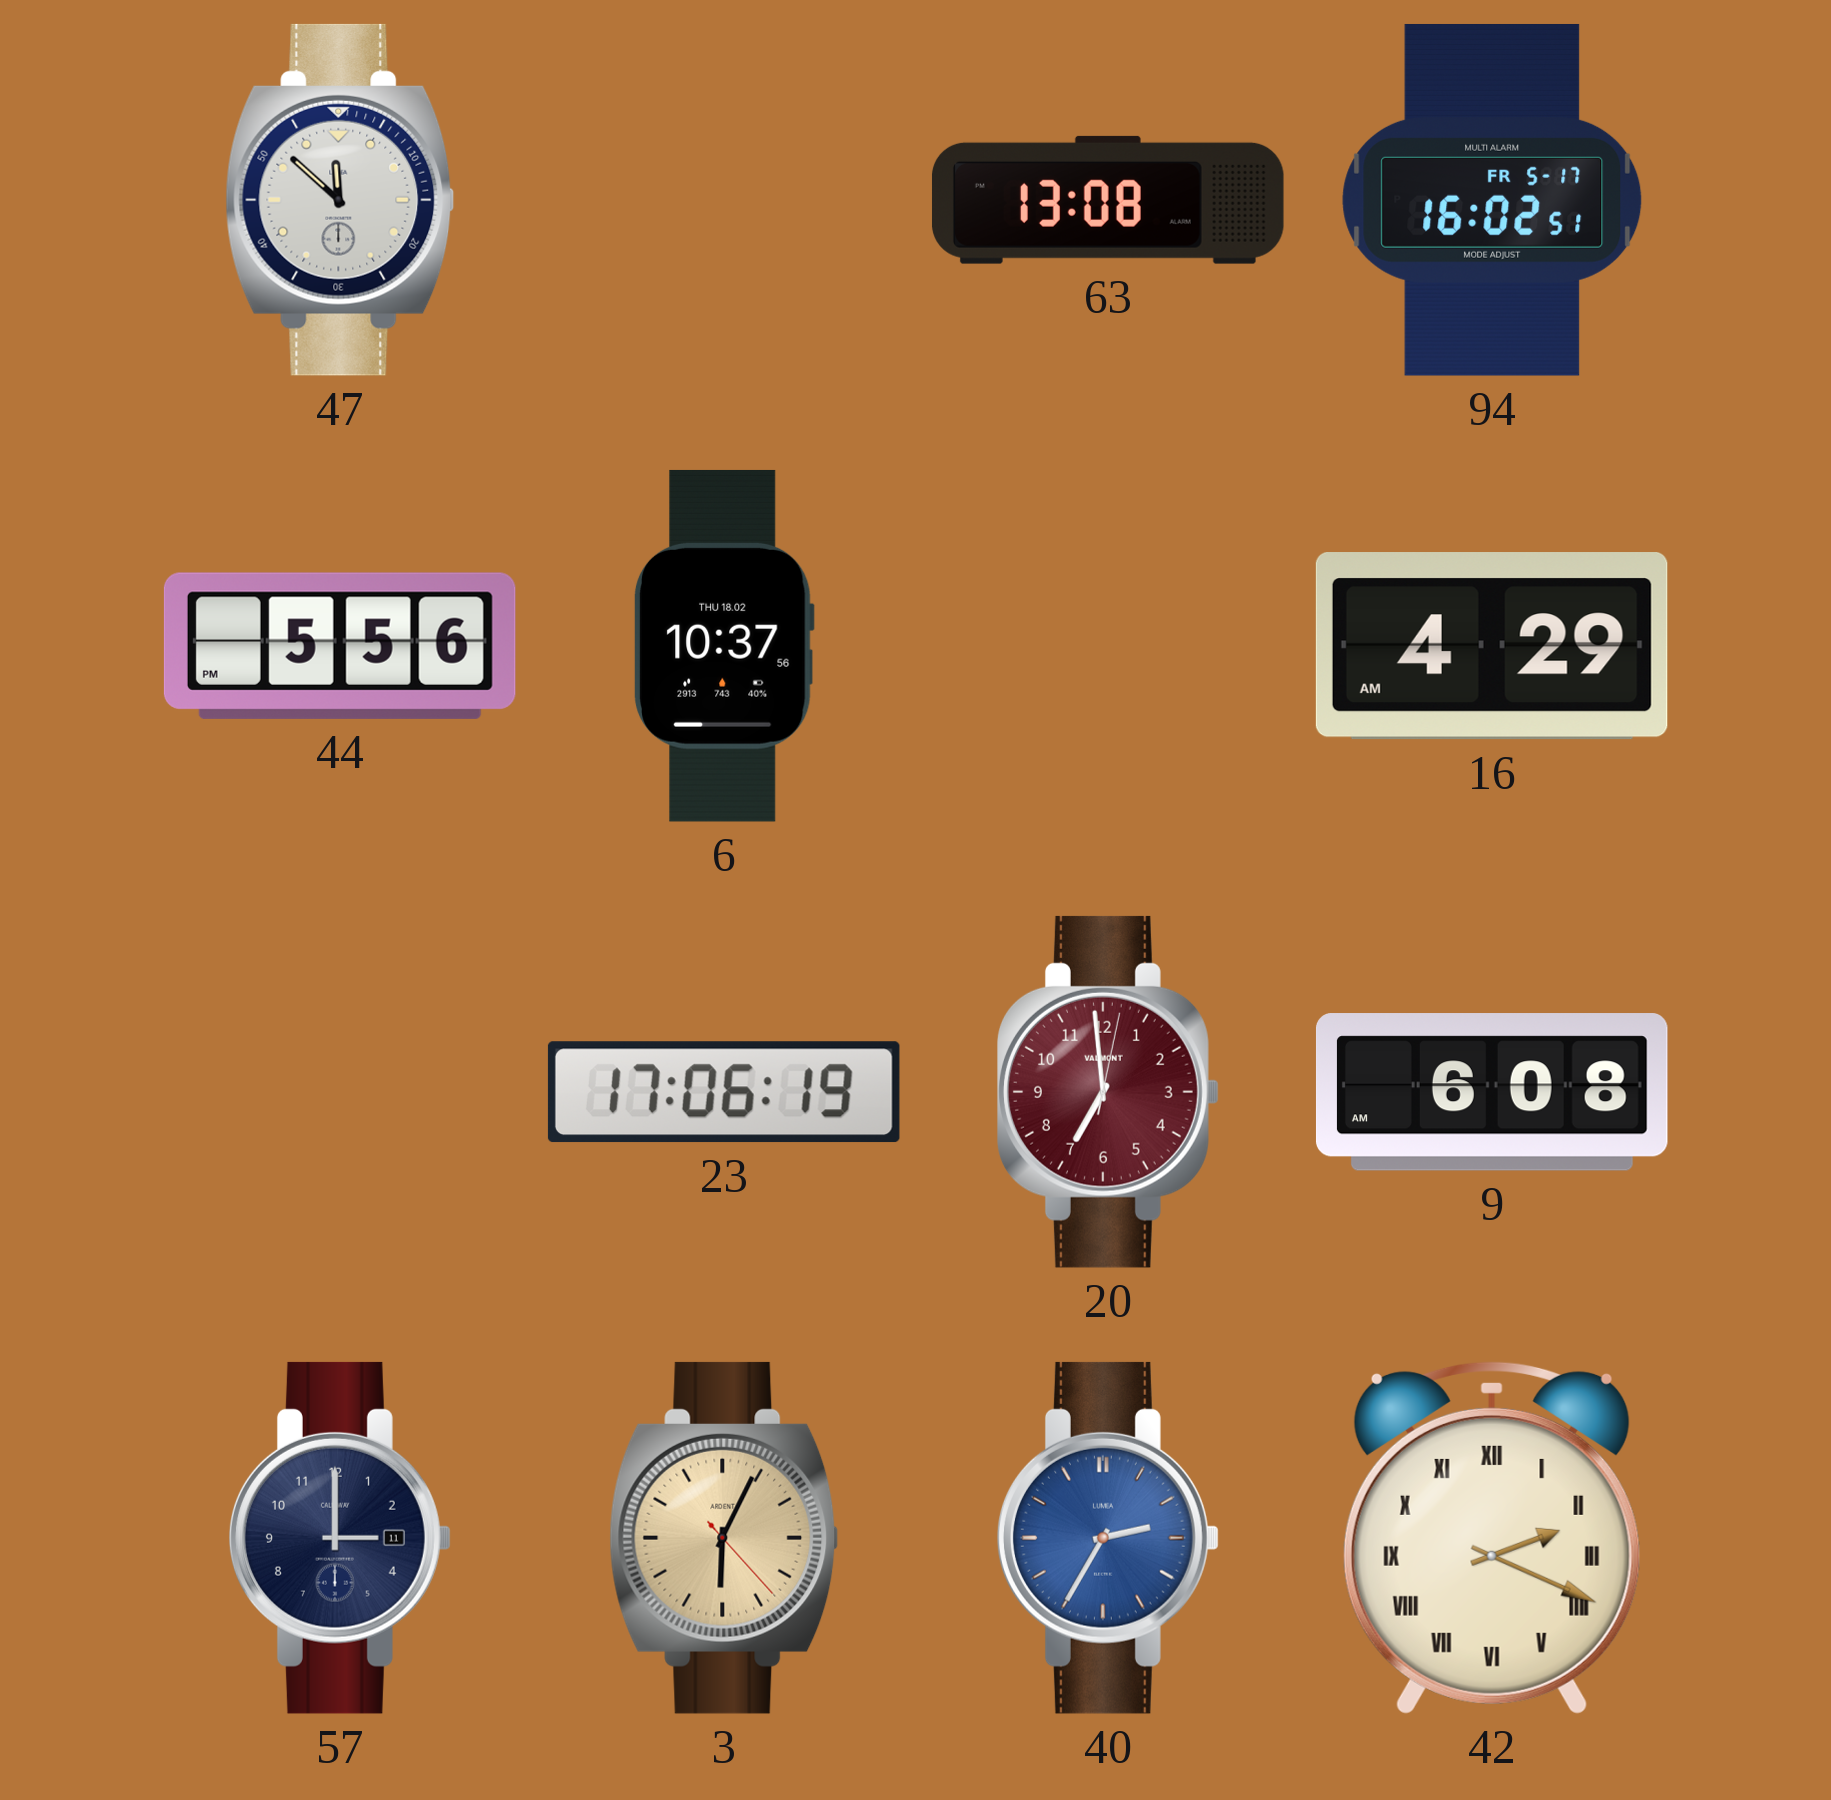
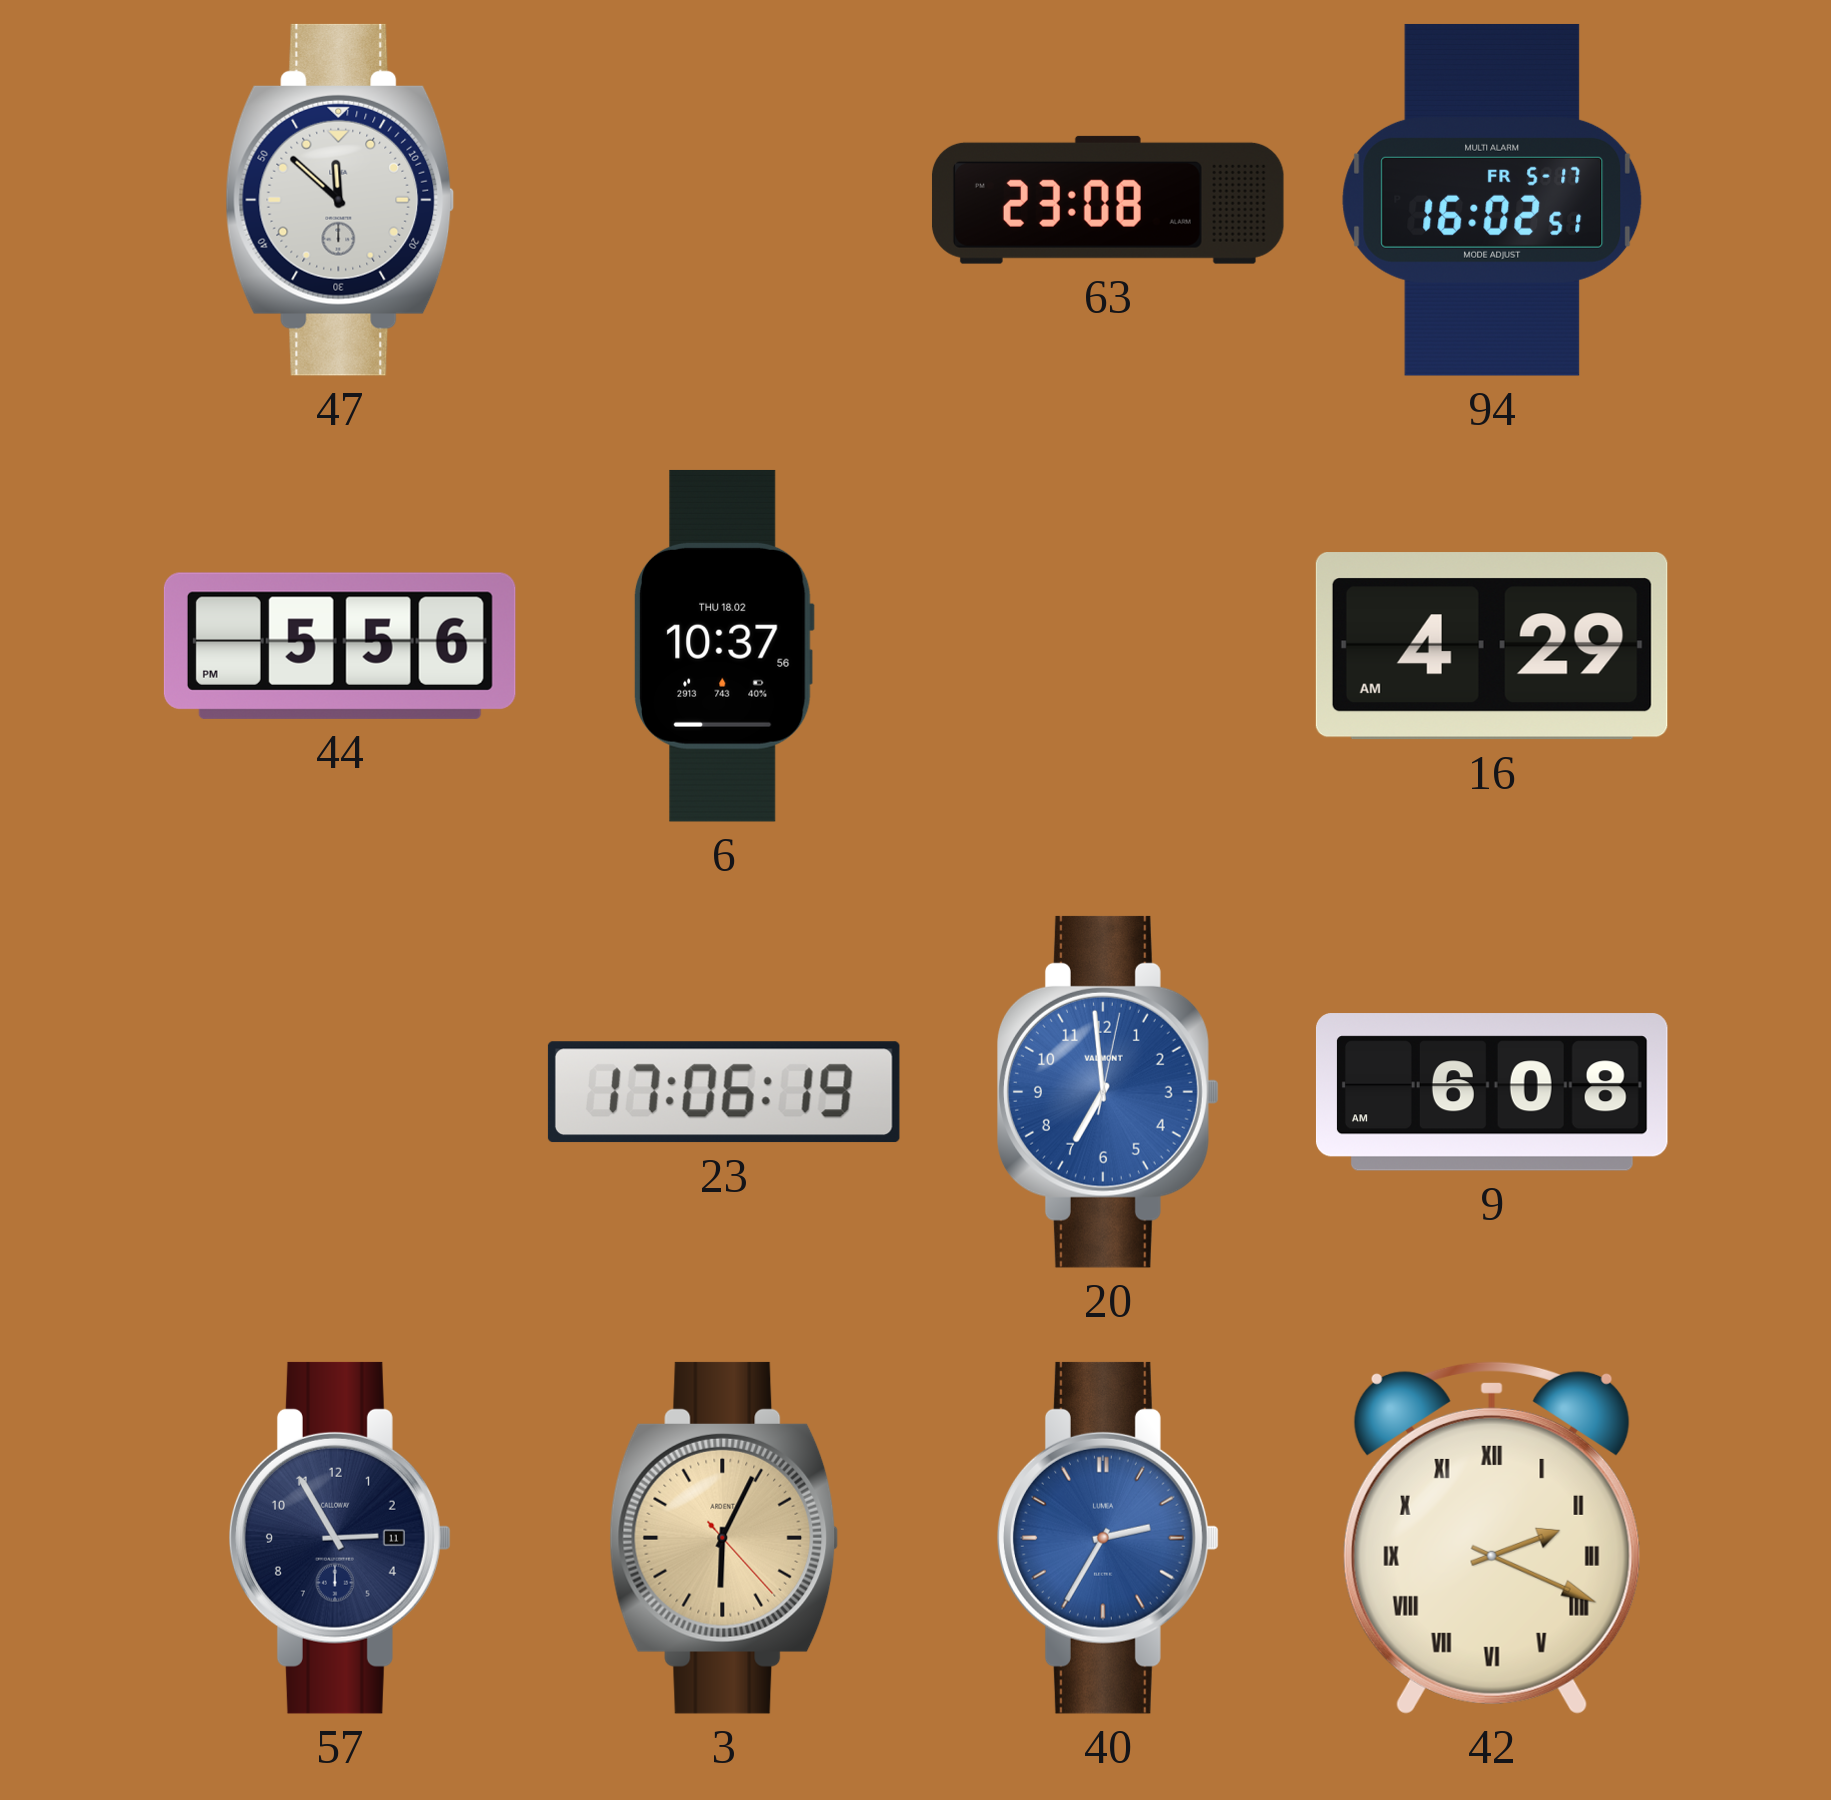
63: 13:08 -> 23:08
20 dial: burgundy -> blue
57: 3:00 -> 2:55
